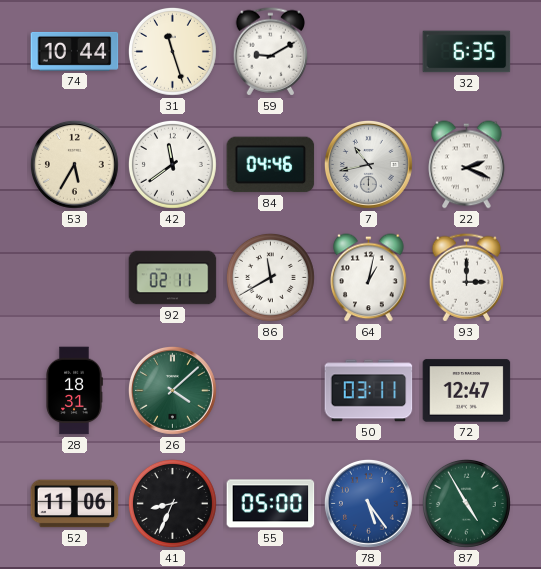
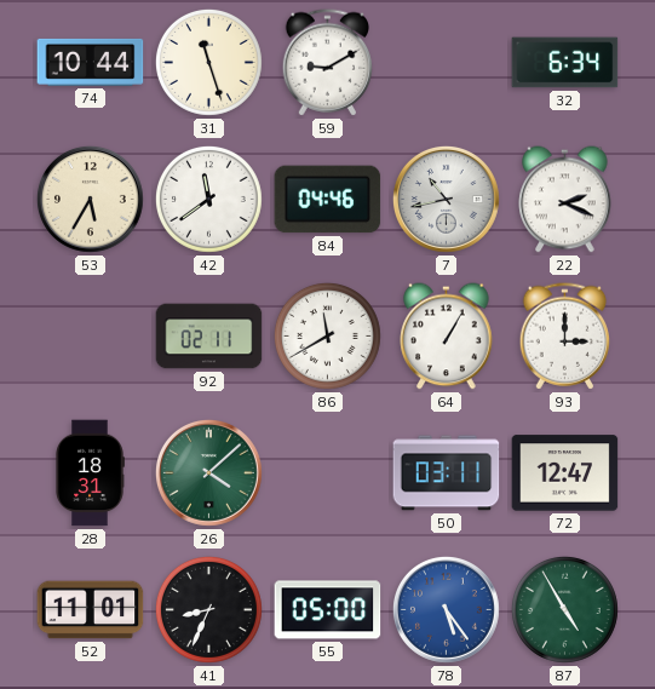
32: 6:35 -> 6:34
64: 1:02 -> 1:05
52: 11:06 -> 11:01
